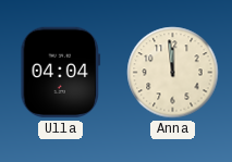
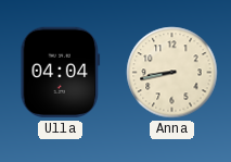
Anna: 11:59 -> 8:43
